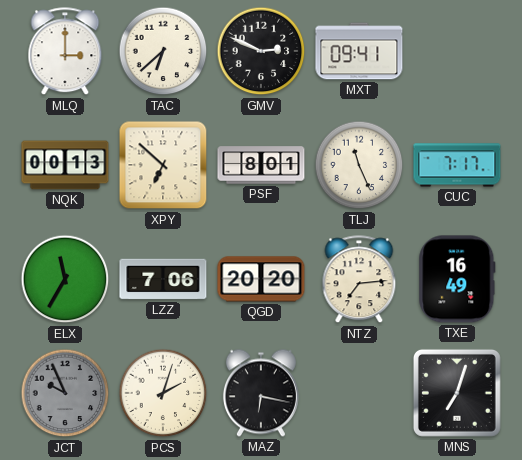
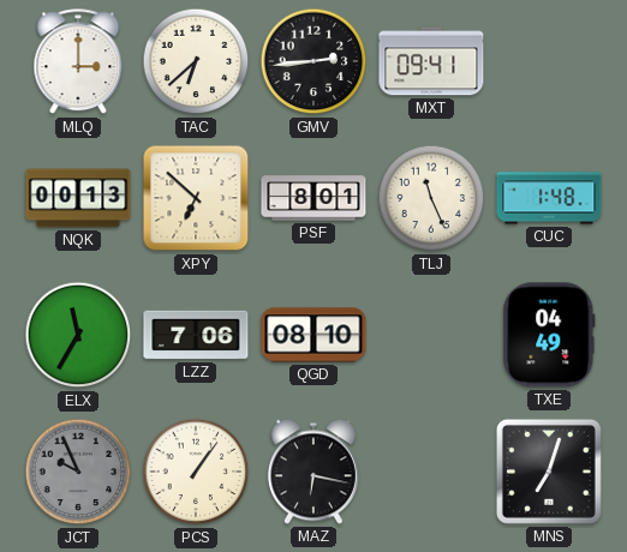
GMV: 2:49 -> 2:44
CUC: 7:17 -> 1:48
QGD: 20:20 -> 08:10
NTZ: 7:14 -> none
TXE: 16:49 -> 04:49
PCS: 2:03 -> 1:06
